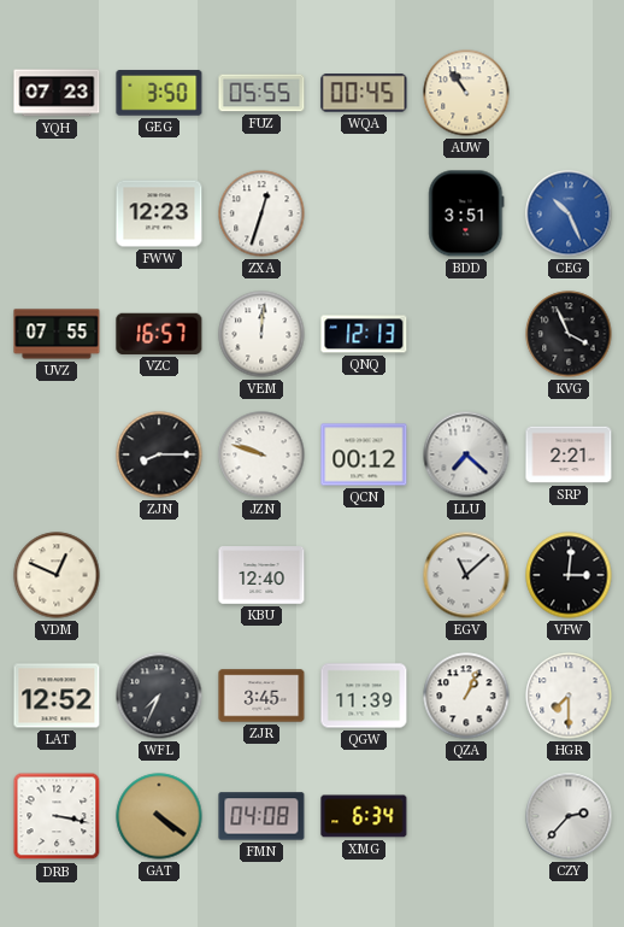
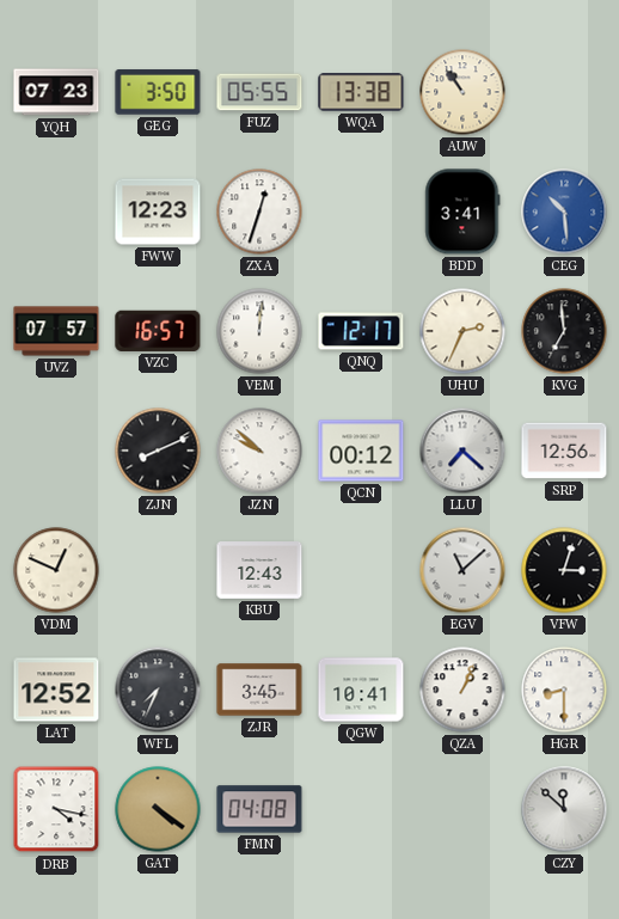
WQA: 00:45 -> 13:38
BDD: 3:51 -> 3:41
CEG: 10:26 -> 10:29
UVZ: 07:55 -> 07:57
QNQ: 12:13 -> 12:17
UHU: none -> 2:34
KVG: 3:56 -> 6:59
ZJN: 8:15 -> 8:11
JZN: 9:48 -> 9:52
SRP: 2:21 -> 12:56
KBU: 12:40 -> 12:43
VFW: 3:01 -> 3:03
QGW: 11:39 -> 10:41
HGR: 7:30 -> 8:30
DRB: 3:17 -> 4:17
XMG: 6:34 -> none
CZY: 2:37 -> 11:52
